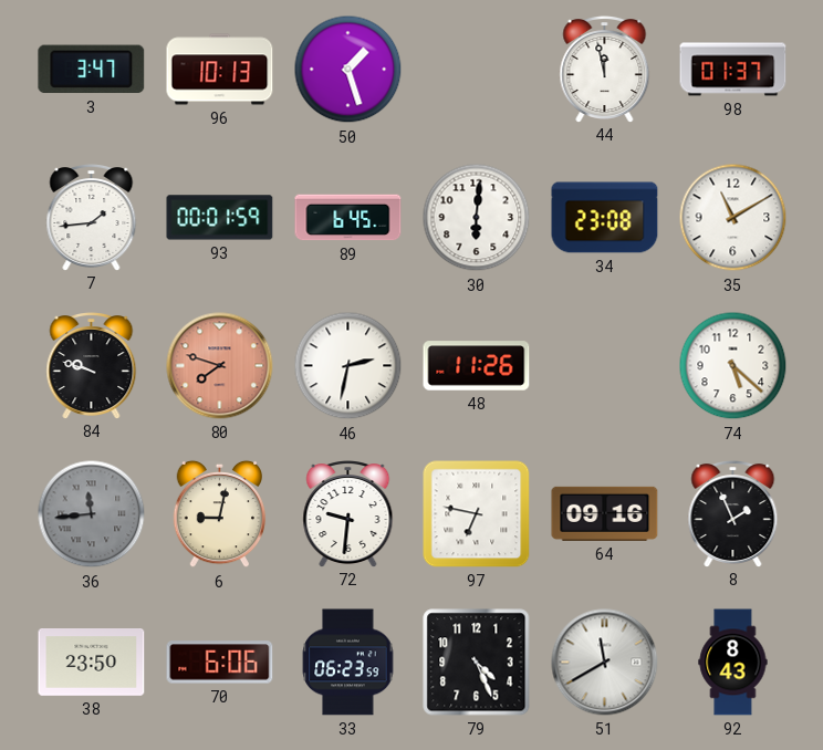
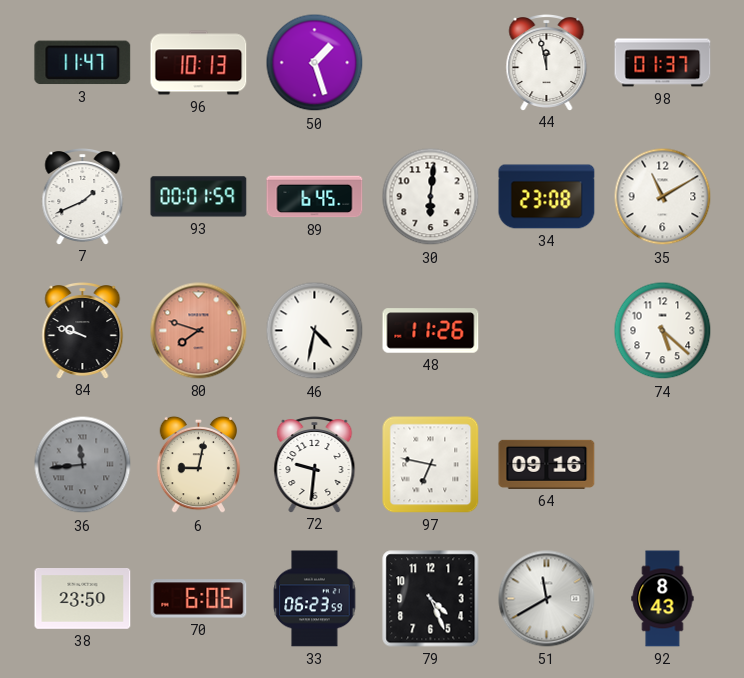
3: 3:47 -> 11:47
7: 1:44 -> 1:41
46: 2:32 -> 4:32
8: 1:56 -> none
